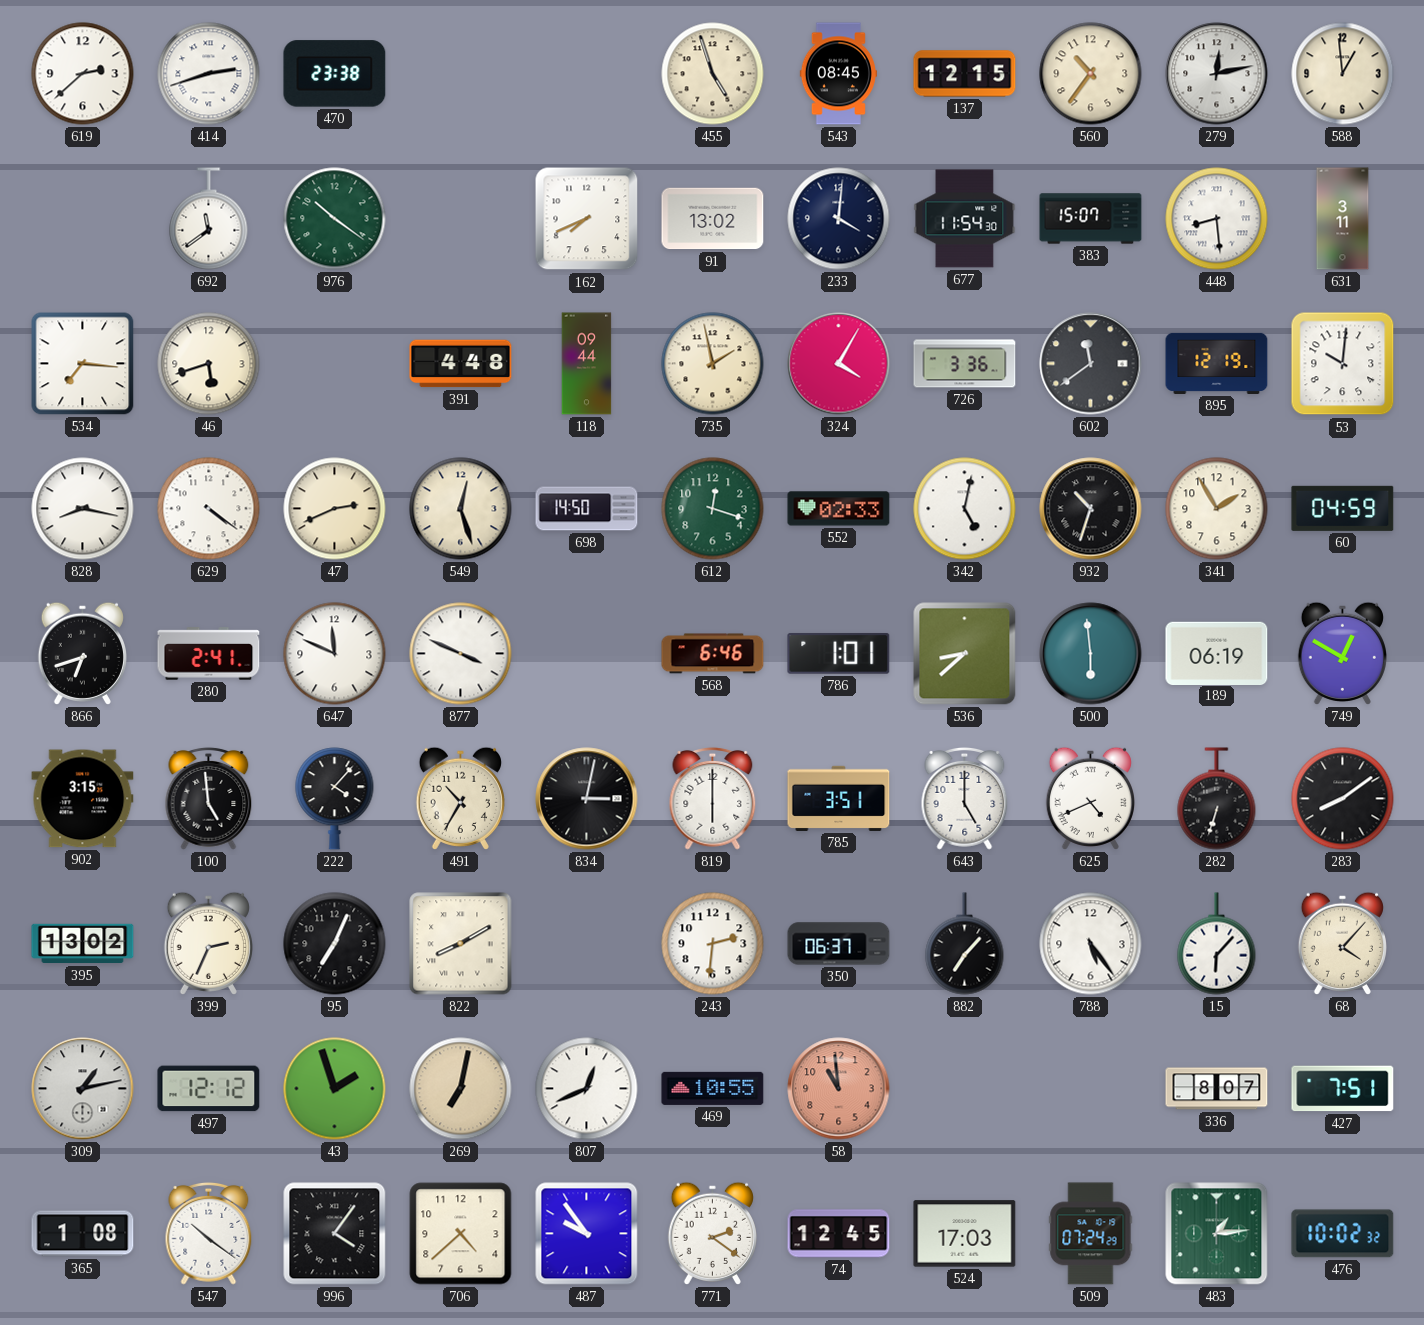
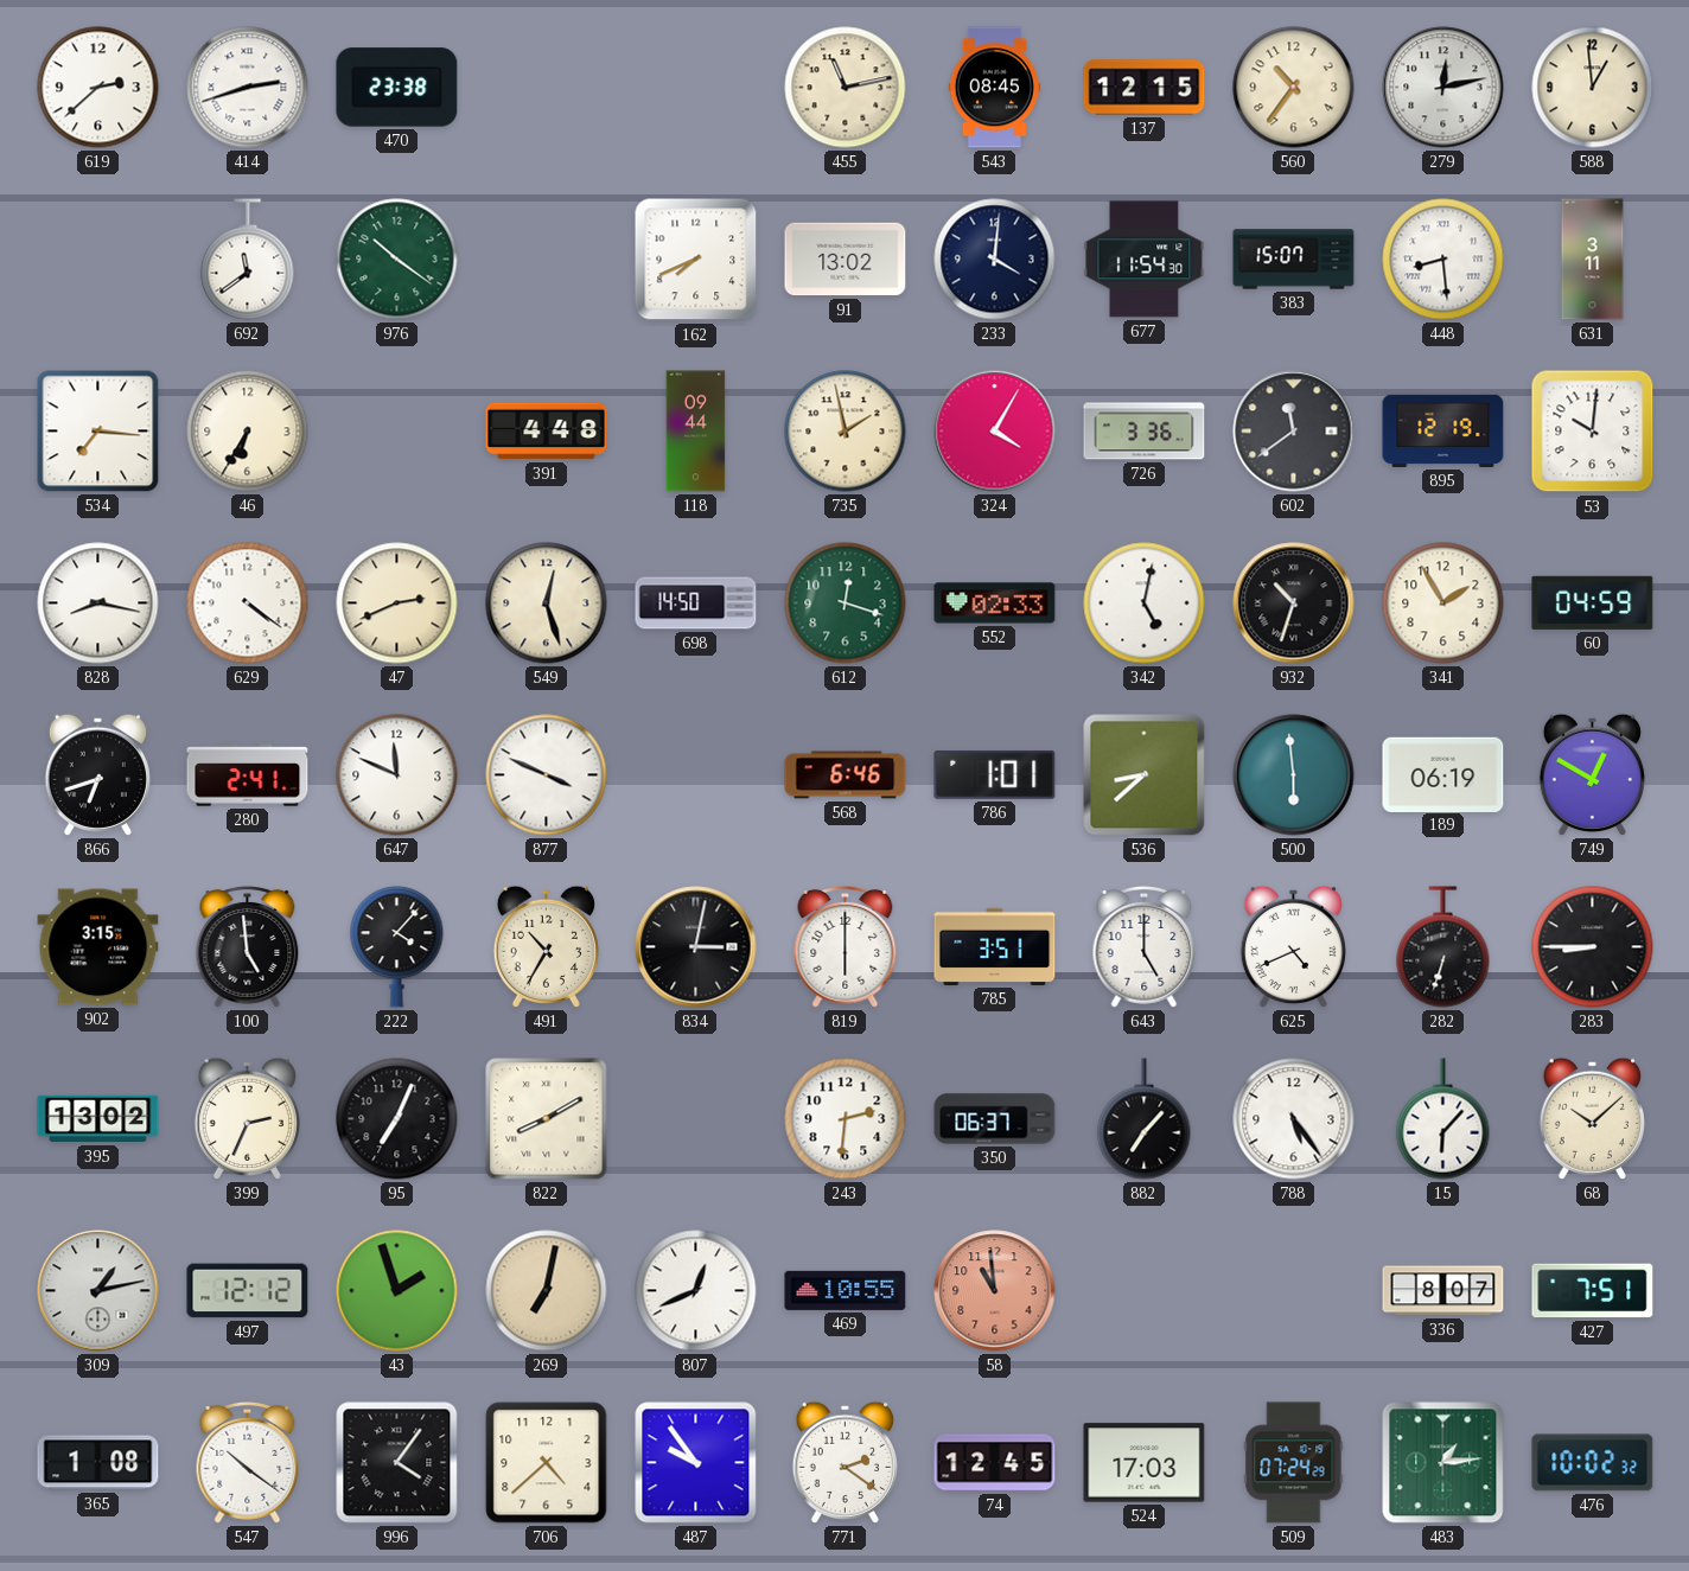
455: 4:57 -> 11:13
46: 5:42 -> 6:35
283: 8:09 -> 8:45
68: 4:07 -> 10:08
